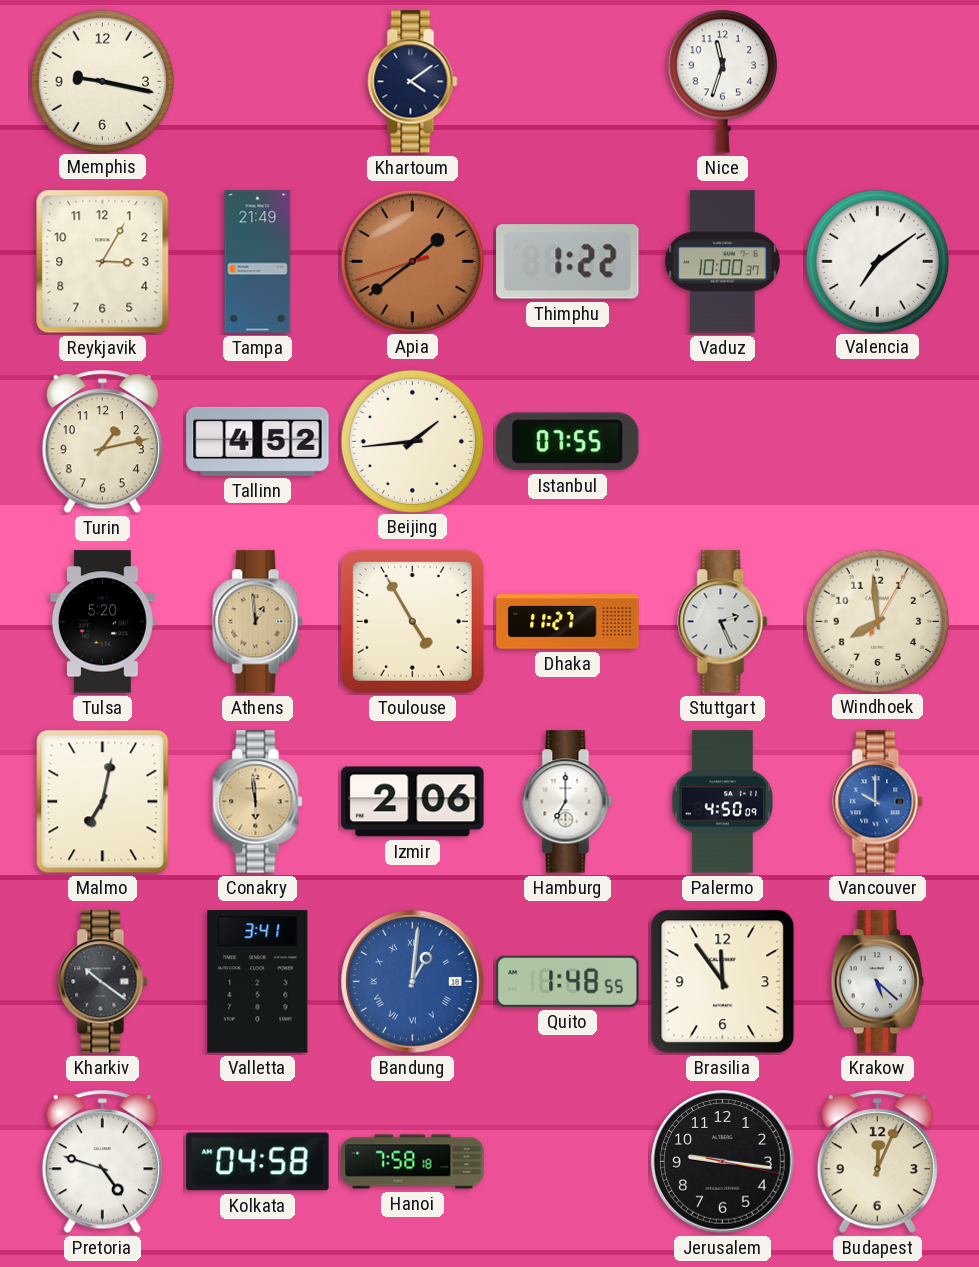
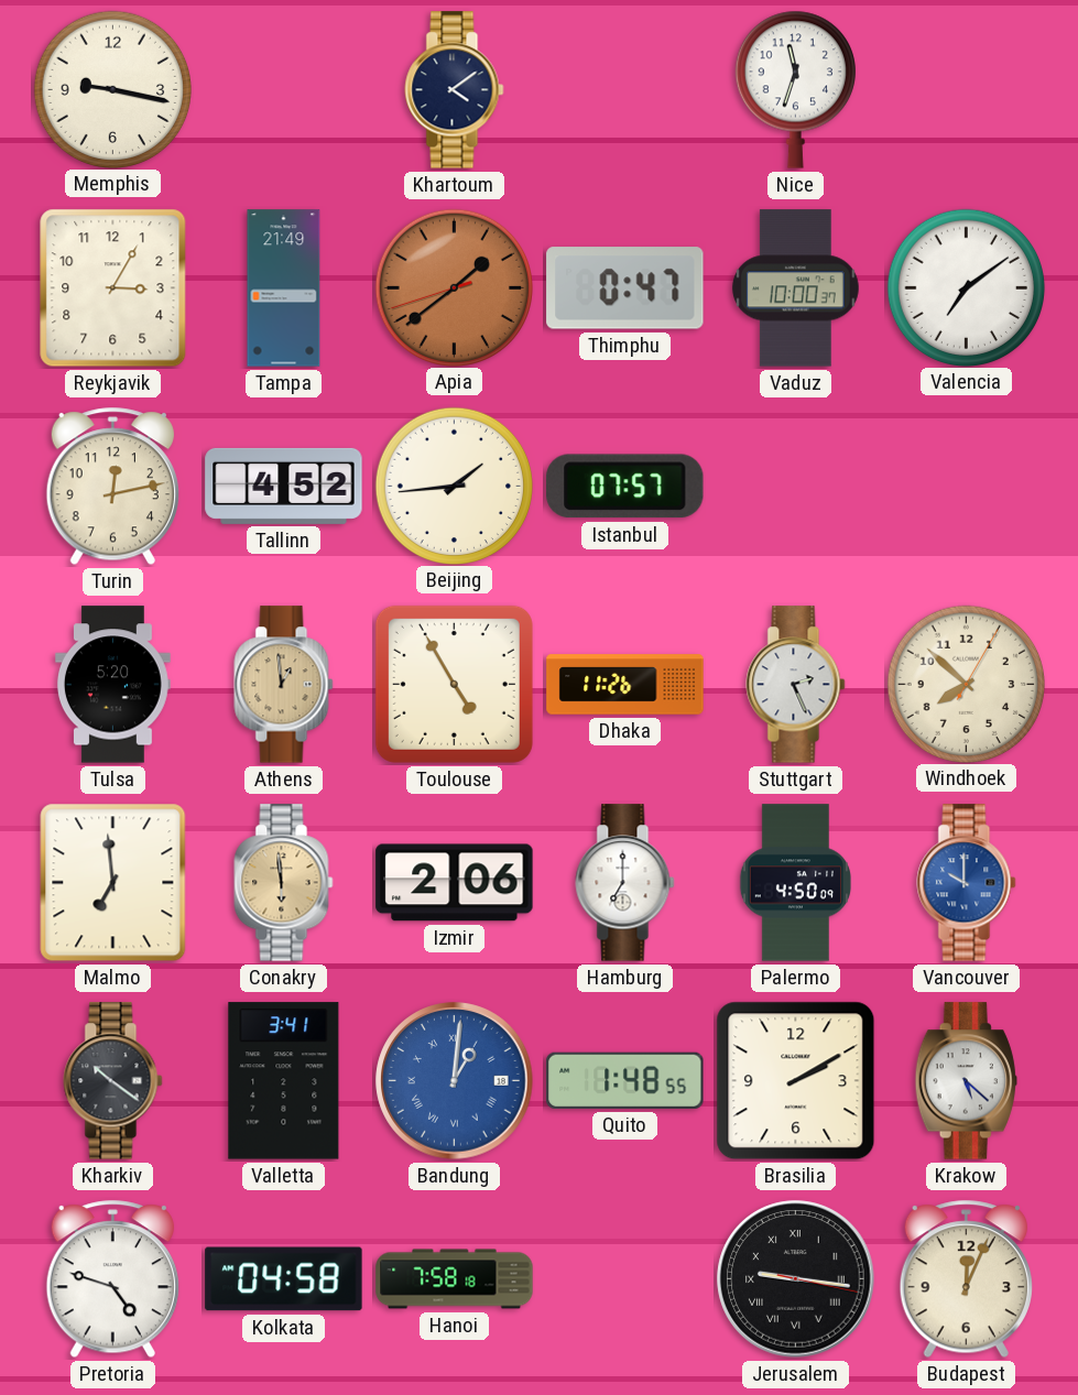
Thimphu: 1:22 -> 0:47
Turin: 1:13 -> 12:13
Istanbul: 07:55 -> 07:57
Dhaka: 11:27 -> 11:26
Windhoek: 7:59 -> 7:52
Malmo: 7:02 -> 6:59
Brasilia: 11:54 -> 2:10
Jerusalem numerals: Arabic -> Roman
